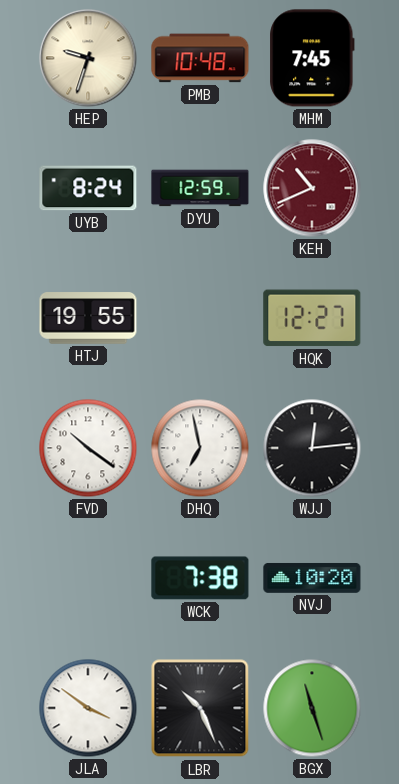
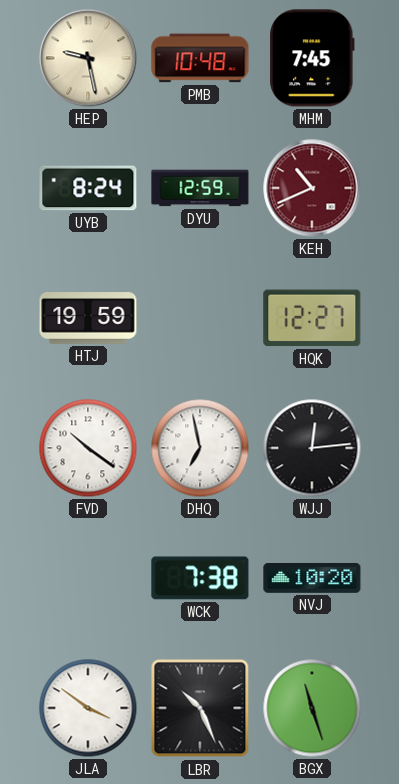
HEP: 9:33 -> 9:28
HTJ: 19:55 -> 19:59
